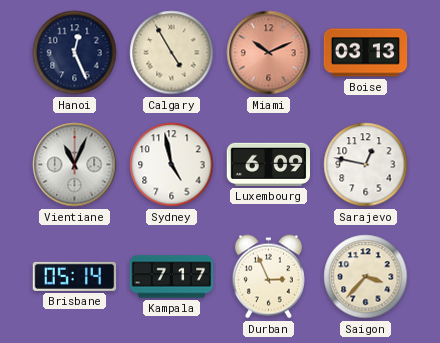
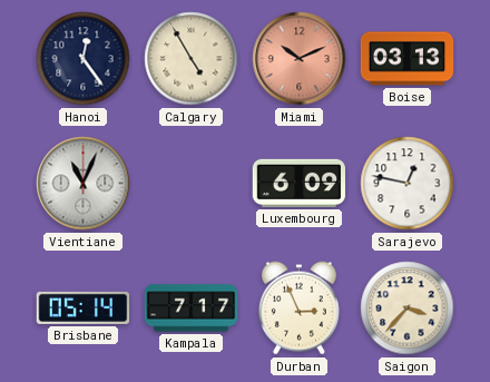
Hanoi: 12:26 -> 12:24
Sydney: 4:58 -> none
